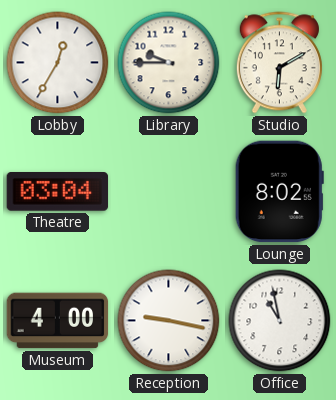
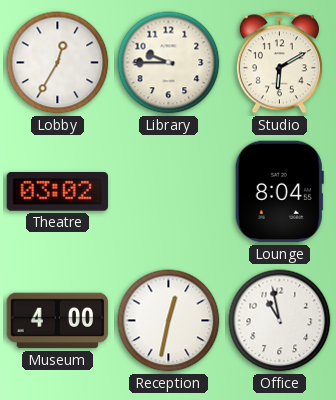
Theatre: 03:04 -> 03:02
Lounge: 8:02 -> 8:04
Reception: 9:17 -> 12:32
